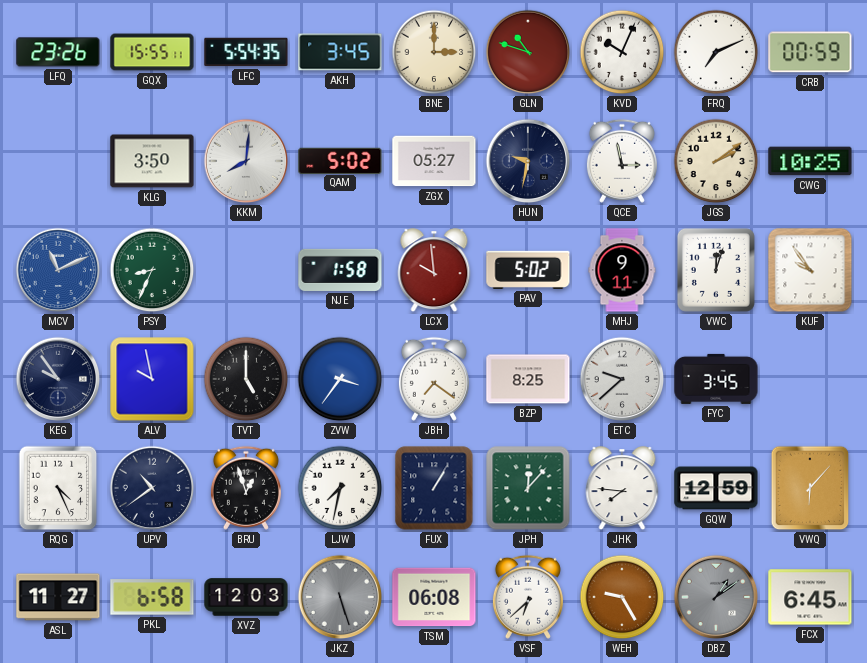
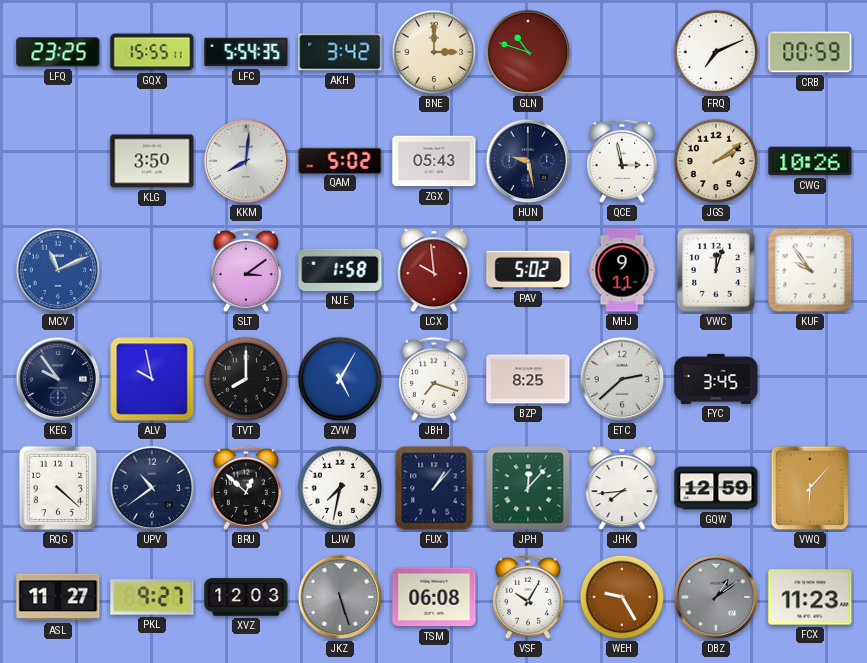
LFQ: 23:26 -> 23:25
AKH: 3:45 -> 3:42
KVD: 10:04 -> none
ZGX: 05:27 -> 05:43
HUN: 9:32 -> 9:28
CWG: 10:25 -> 10:26
PSY: 8:34 -> none
SLT: none -> 3:09
TVT: 5:00 -> 8:00
ZVW: 3:36 -> 5:05
JBH: 7:21 -> 7:18
ETC: 9:38 -> 2:38
RQG: 4:26 -> 4:22
BRU: 12:57 -> 12:52
FUX: 1:05 -> 1:07
JHK: 7:46 -> 7:44
PKL: 6:58 -> 9:27
VSF: 6:38 -> 10:05
FCX: 6:45 -> 11:23
